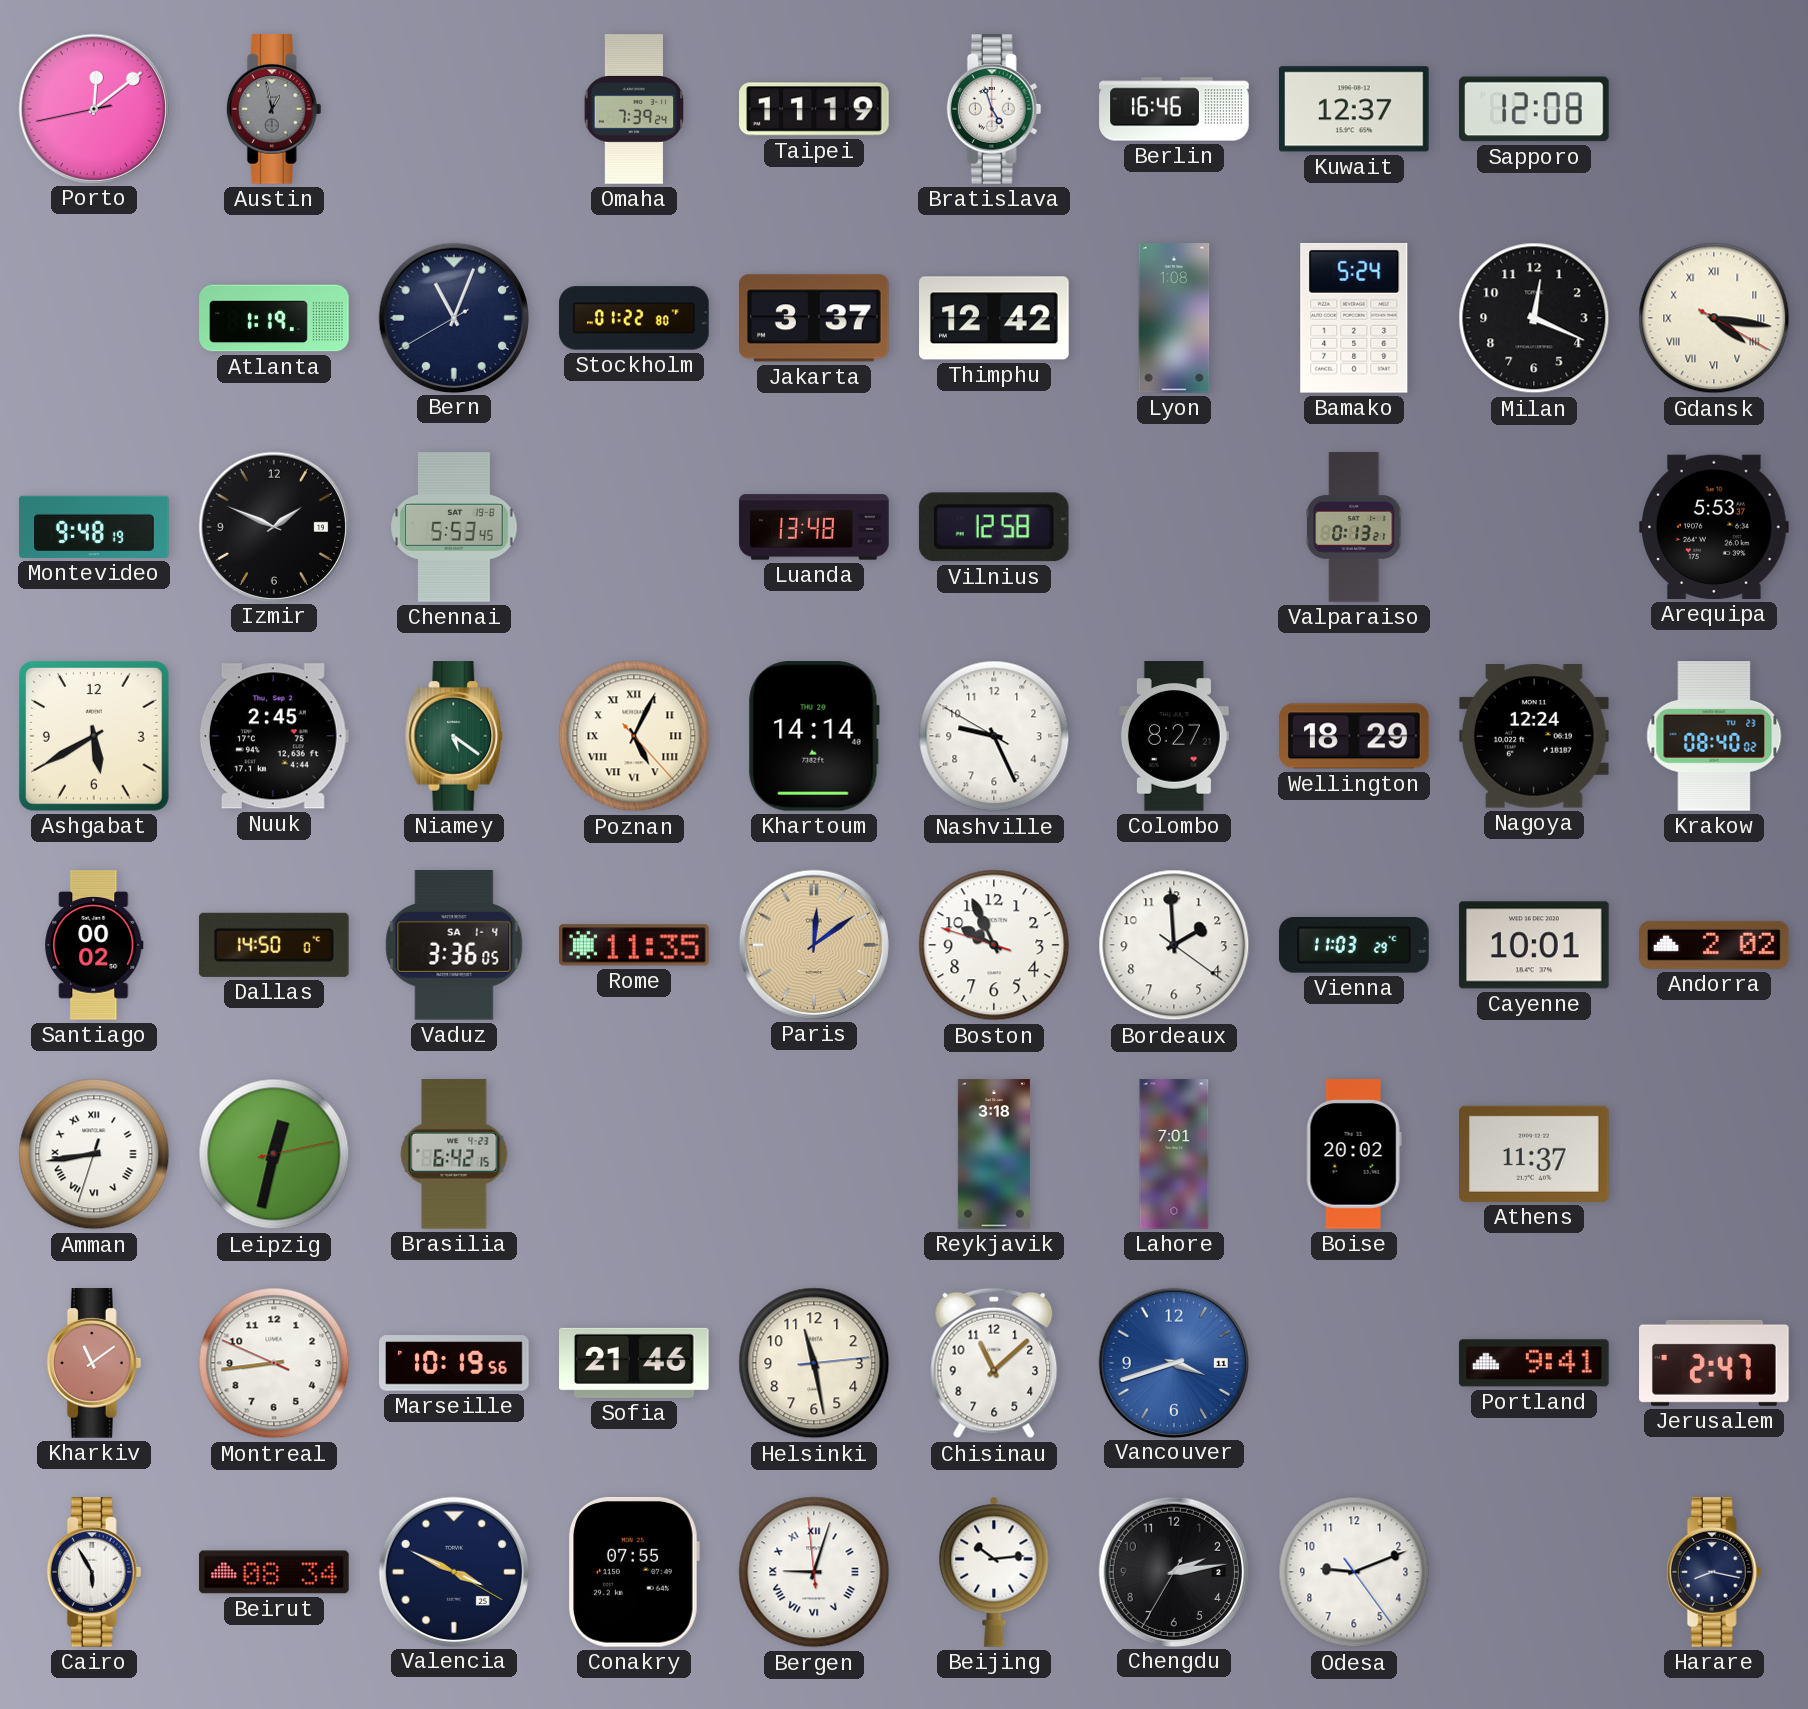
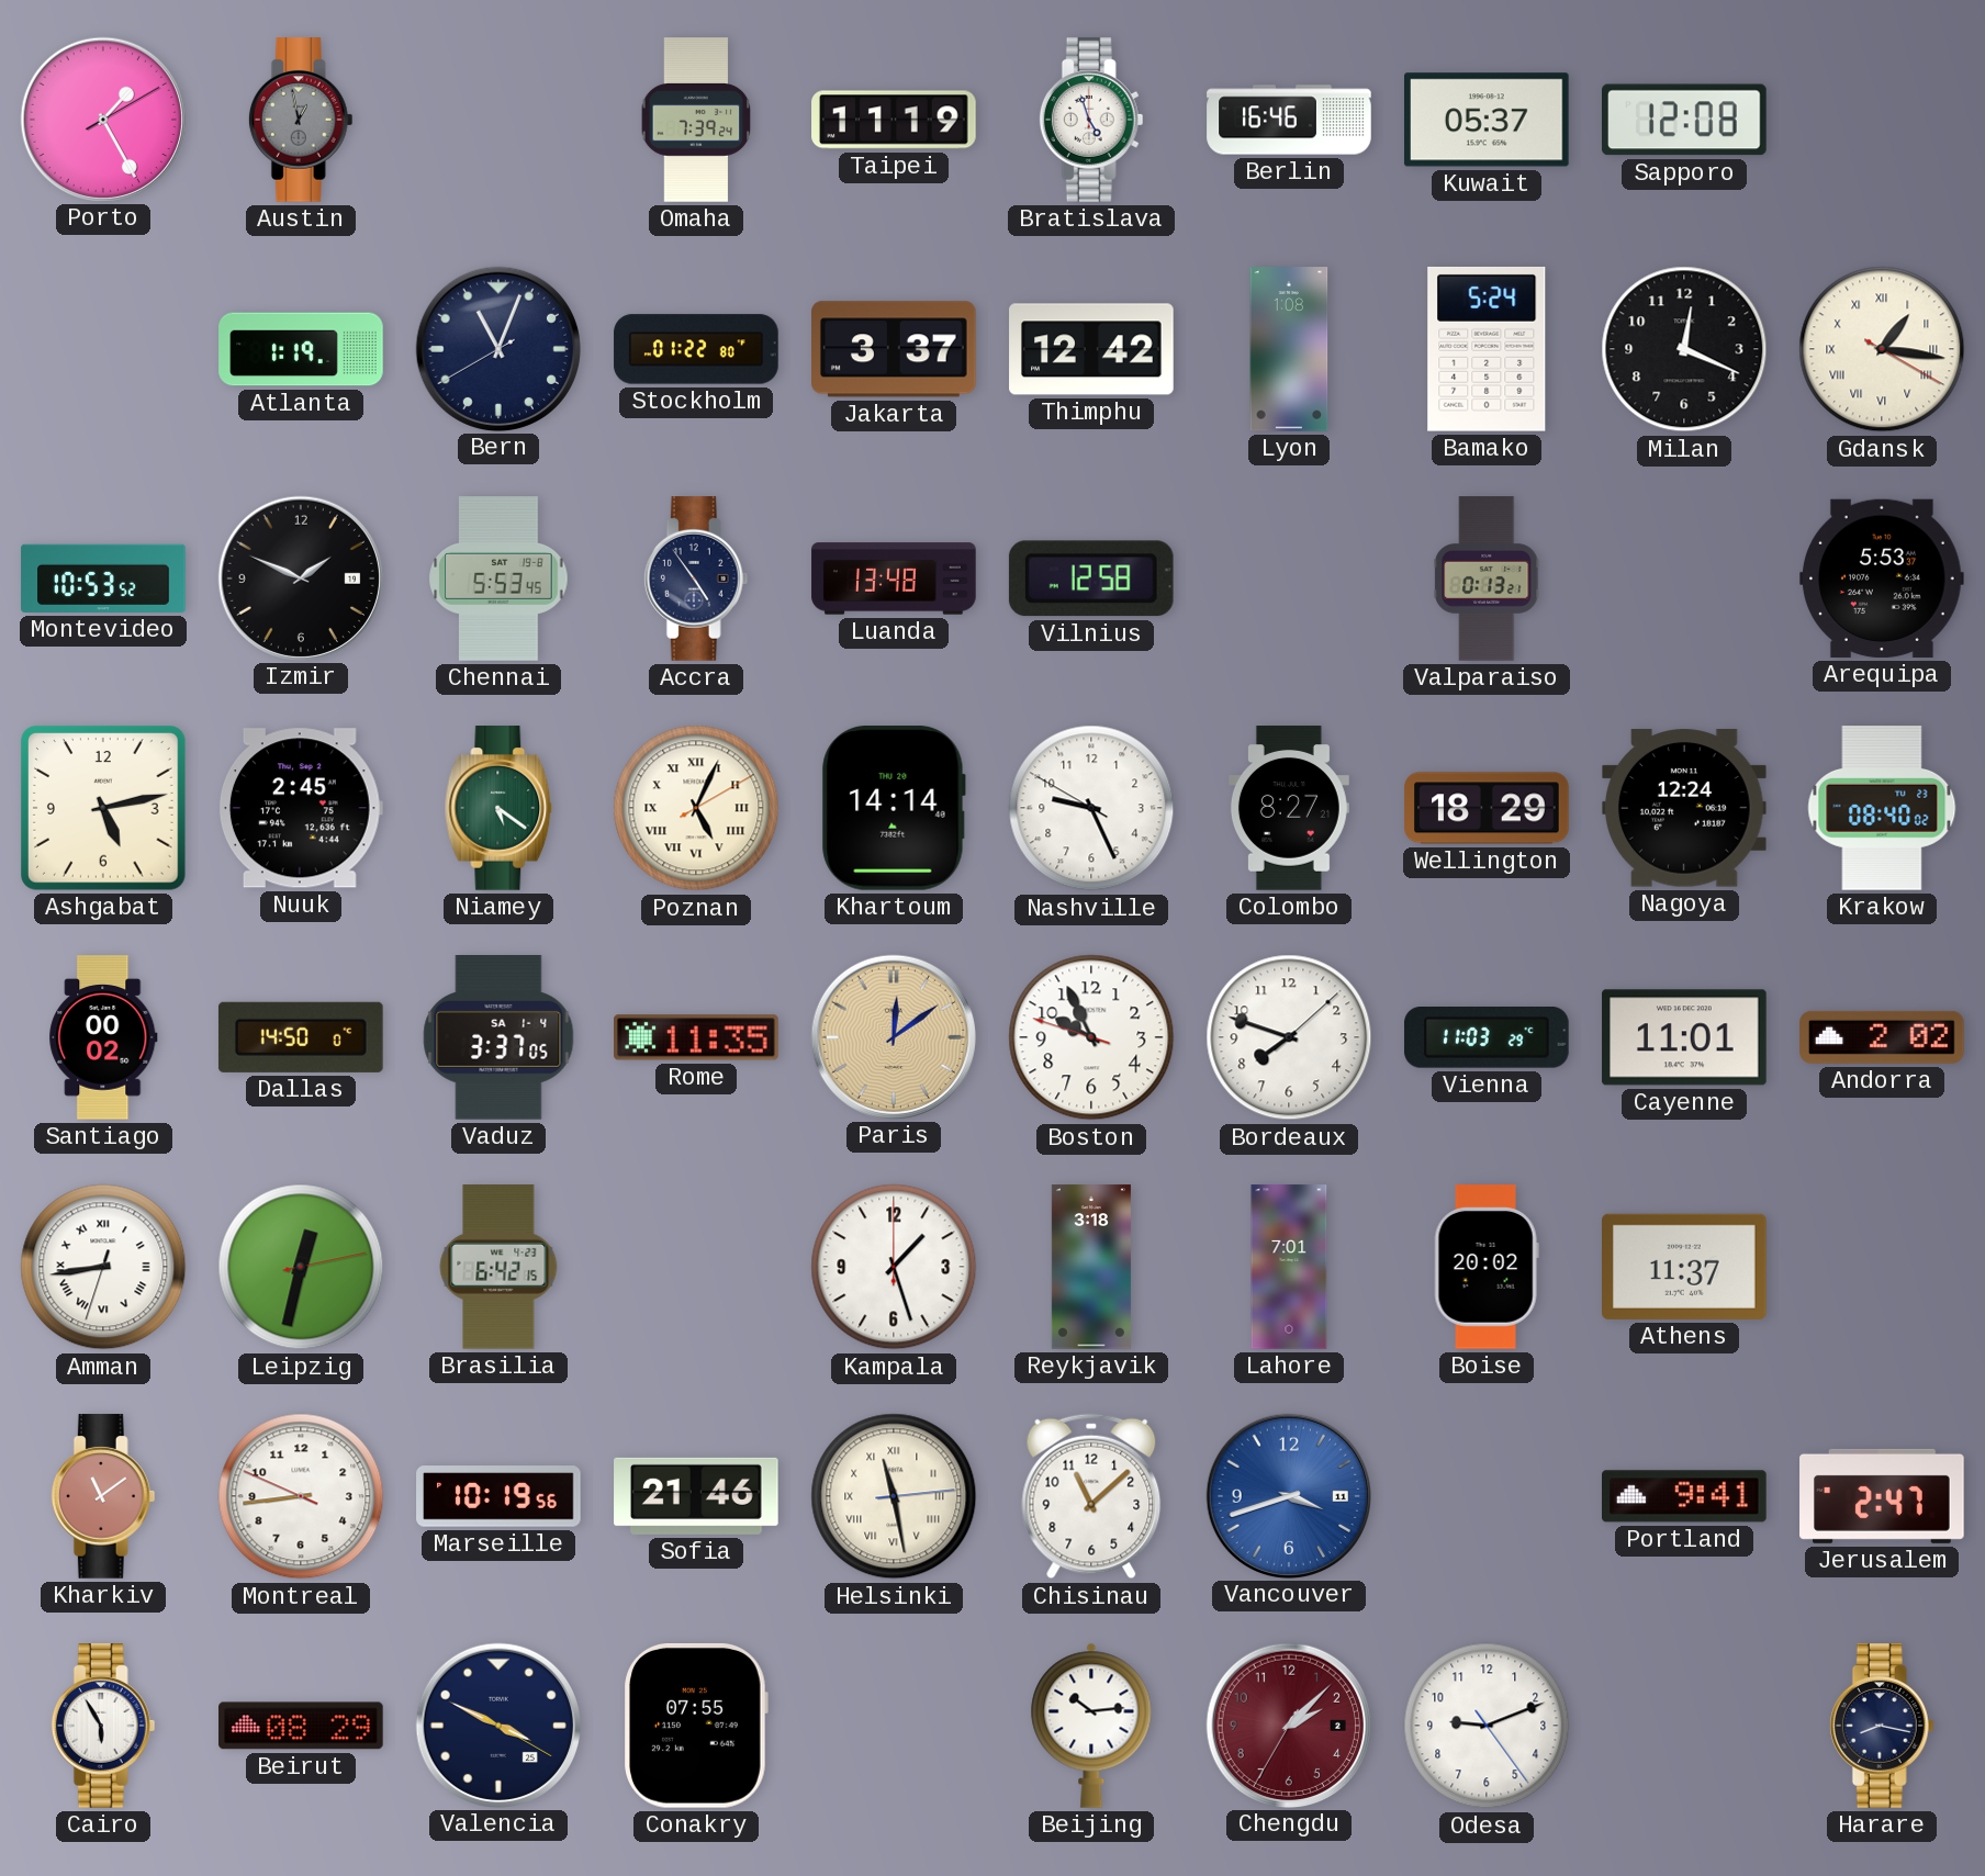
Porto: 12:08 -> 1:25
Kuwait: 12:37 -> 05:37
Gdansk: 4:16 -> 1:16
Montevideo: 9:48 -> 10:53
Accra: none -> 4:54
Ashgabat: 5:40 -> 5:13
Poznan: 5:04:23 -> 5:04:10
Vaduz: 3:36 -> 3:37
Bordeaux: 1:59 -> 7:48
Cayenne: 10:01 -> 11:01
Kampala: none -> 1:27
Helsinki numerals: Arabic -> Roman
Beirut: 08:34 -> 08:29
Bergen: 9:02 -> none
Chengdu: 2:13 -> 2:07
Chengdu dial: black -> burgundy
